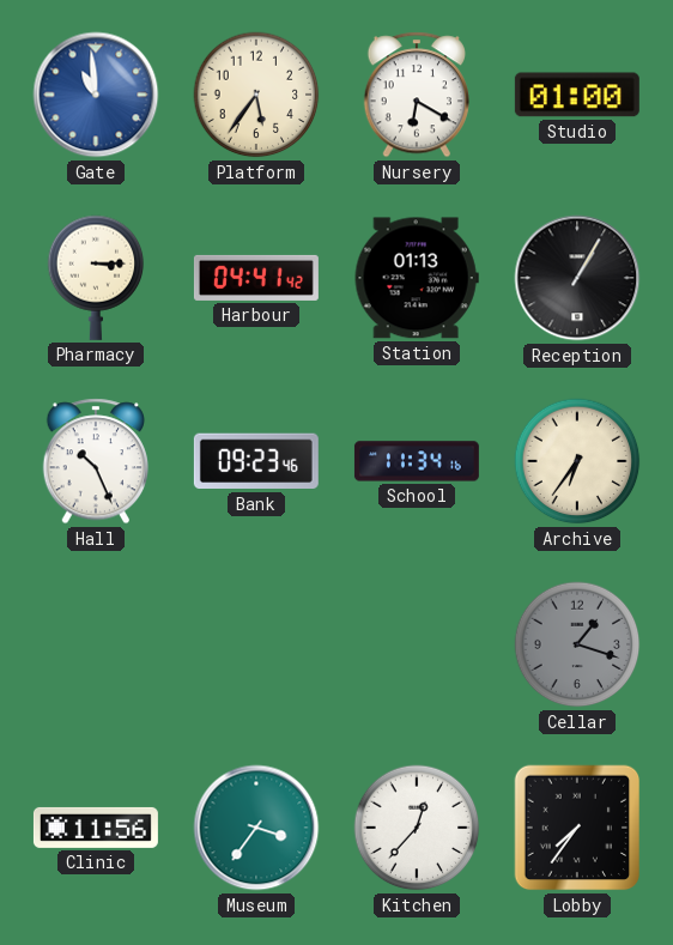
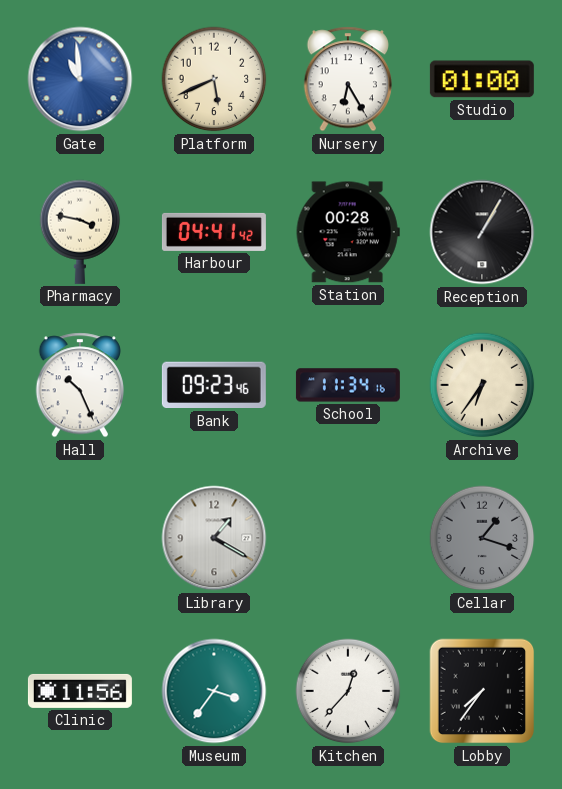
Platform: 5:36 -> 5:41
Nursery: 6:20 -> 6:25
Pharmacy: 3:15 -> 3:47
Station: 01:13 -> 00:28
Library: none -> 1:20
